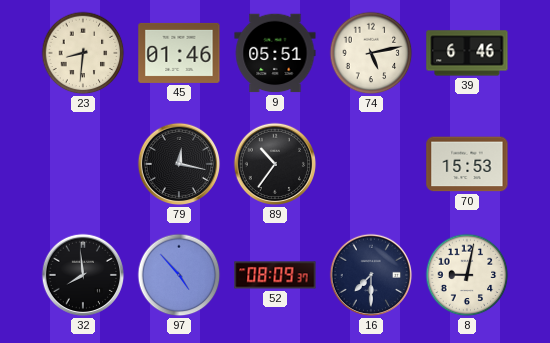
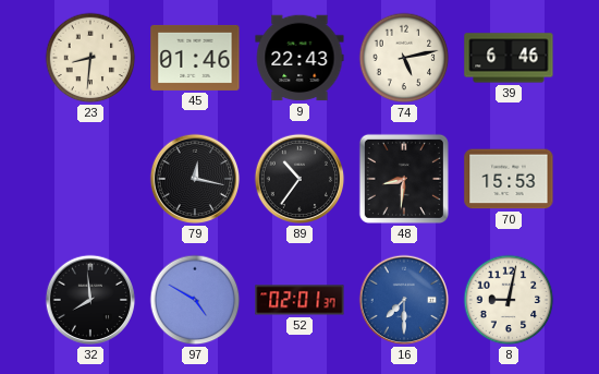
9: 05:51 -> 22:43
48: none -> 8:31
97: 4:53 -> 4:50
52: 08:09 -> 02:01
16 dial: navy -> blue
